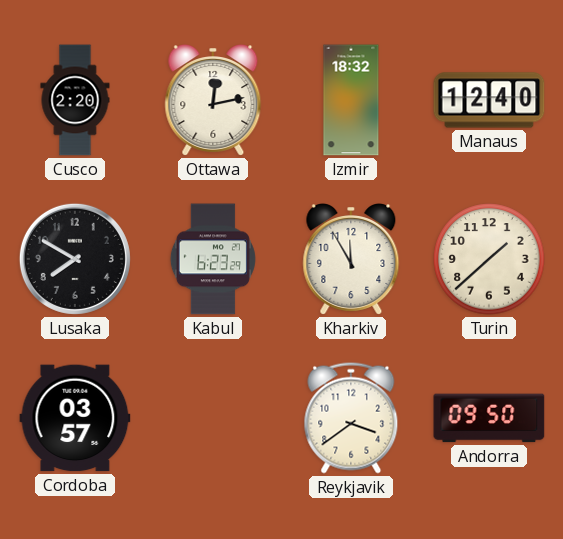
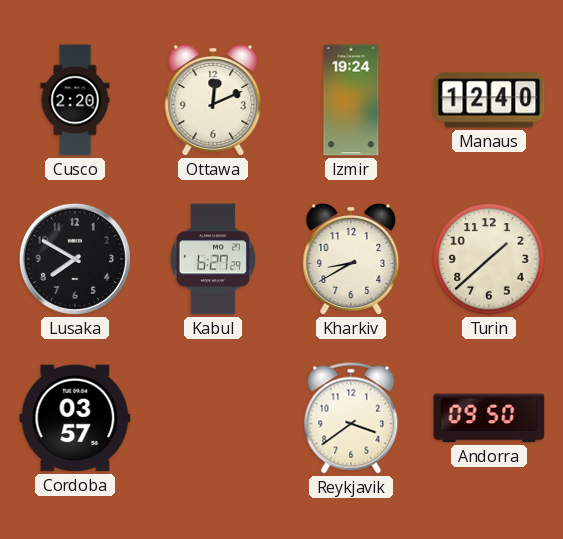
Ottawa: 12:13 -> 12:11
Izmir: 18:32 -> 19:24
Kabul: 6:23 -> 6:27
Kharkiv: 11:55 -> 8:40
